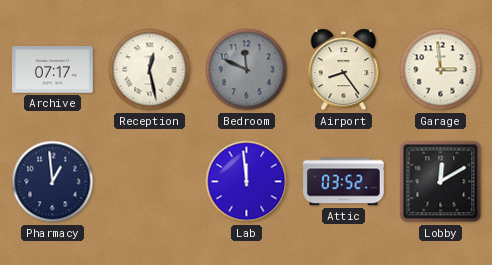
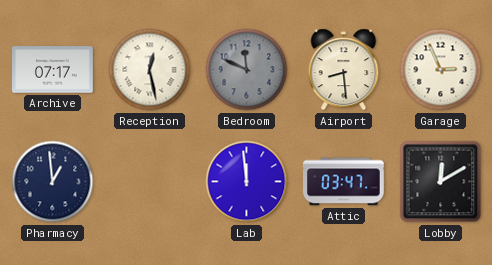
Airport: 8:24 -> 8:29
Garage: 2:59 -> 2:56
Attic: 03:52 -> 03:47
